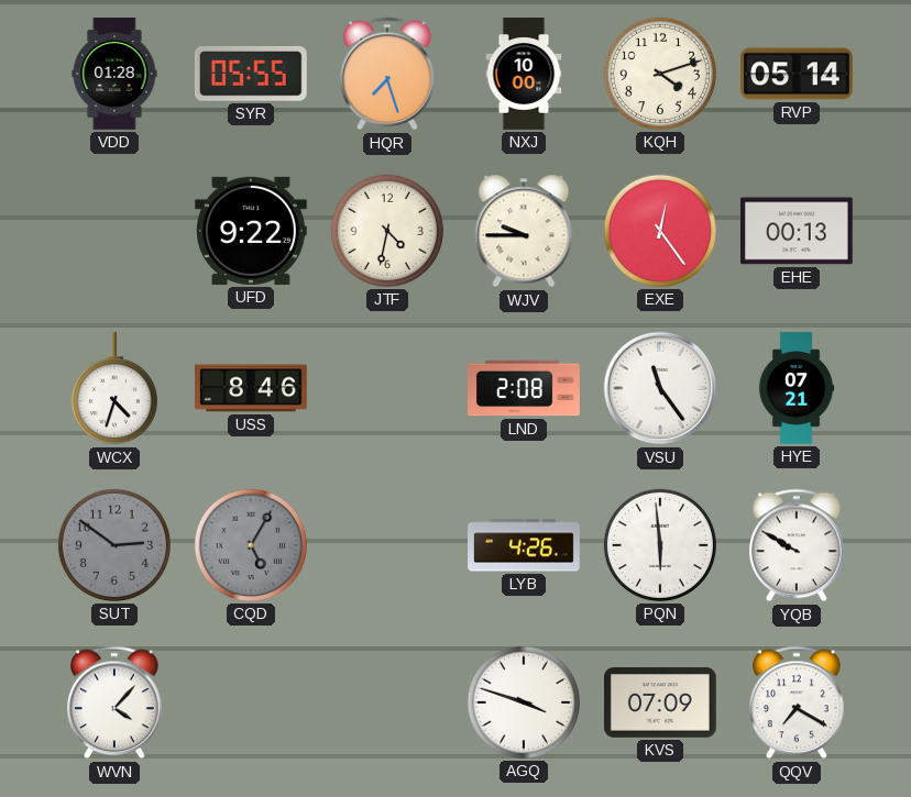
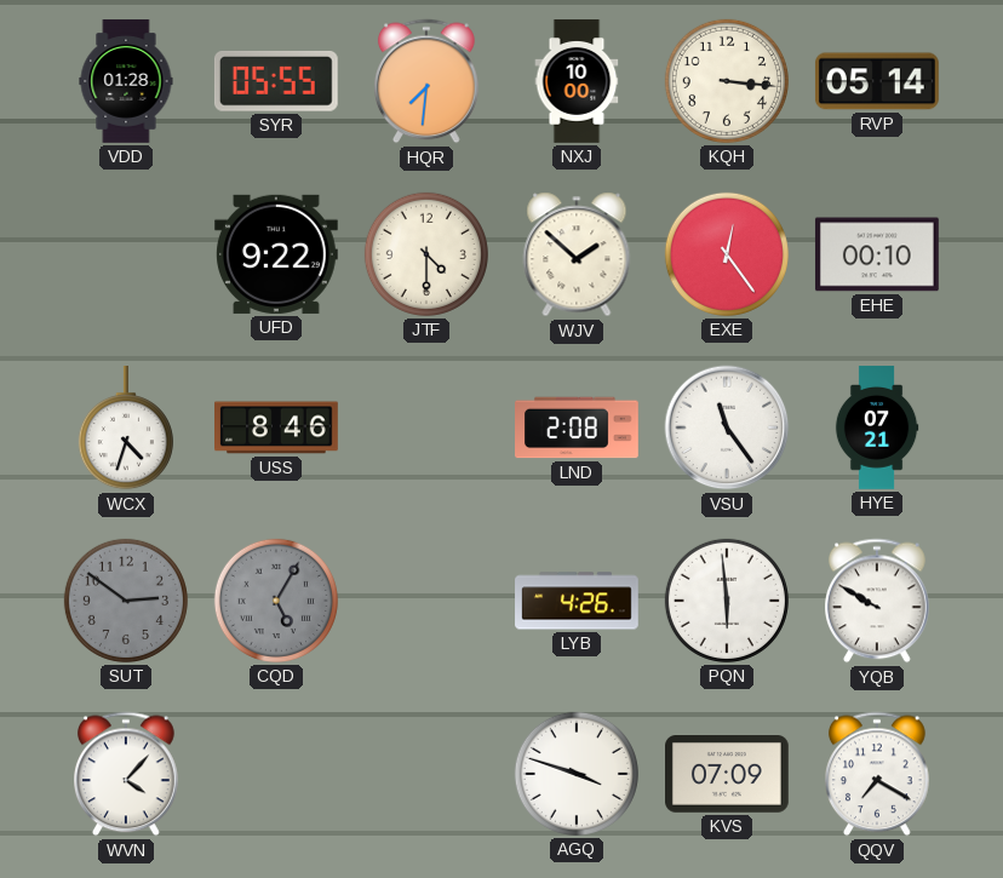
HQR: 7:27 -> 7:31
KQH: 4:12 -> 3:16
JTF: 4:32 -> 4:30
WJV: 9:45 -> 1:52
EHE: 00:13 -> 00:10
